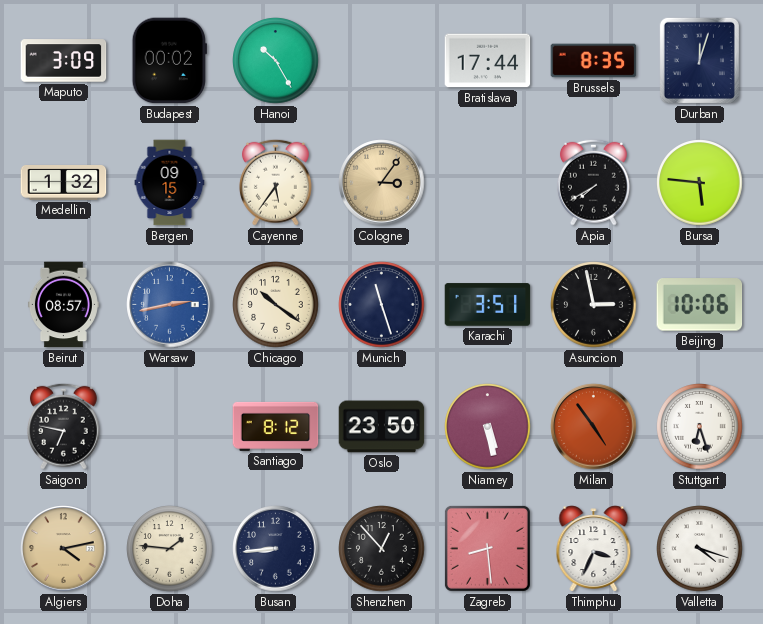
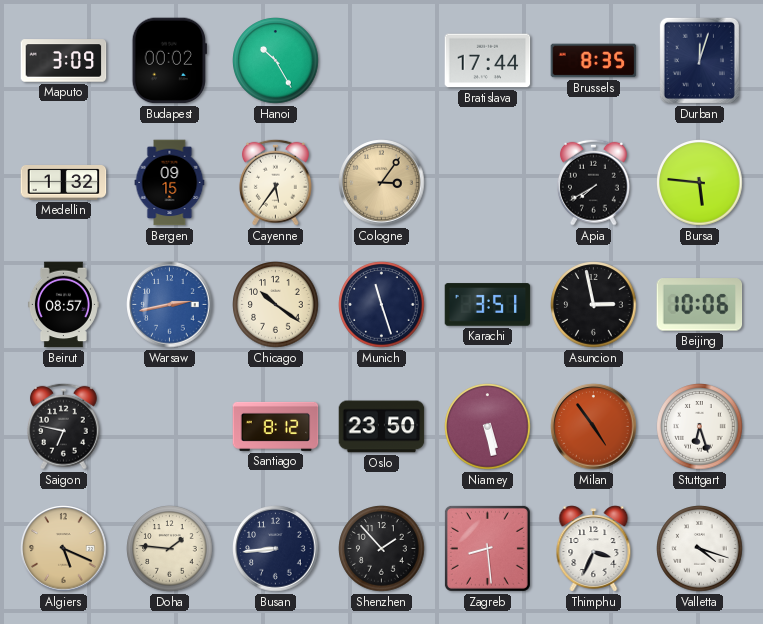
Algiers: 4:13 -> 5:19
Shenzhen: 12:53 -> 1:53
